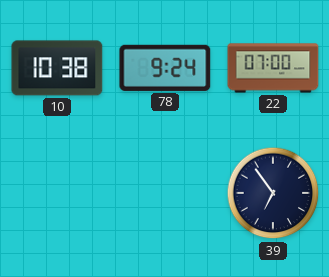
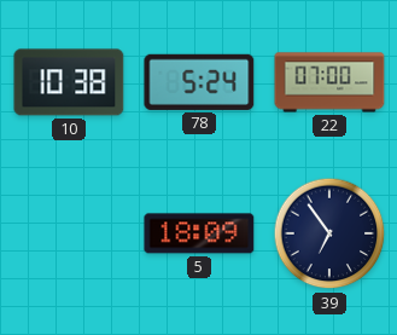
78: 9:24 -> 5:24
5: none -> 18:09
